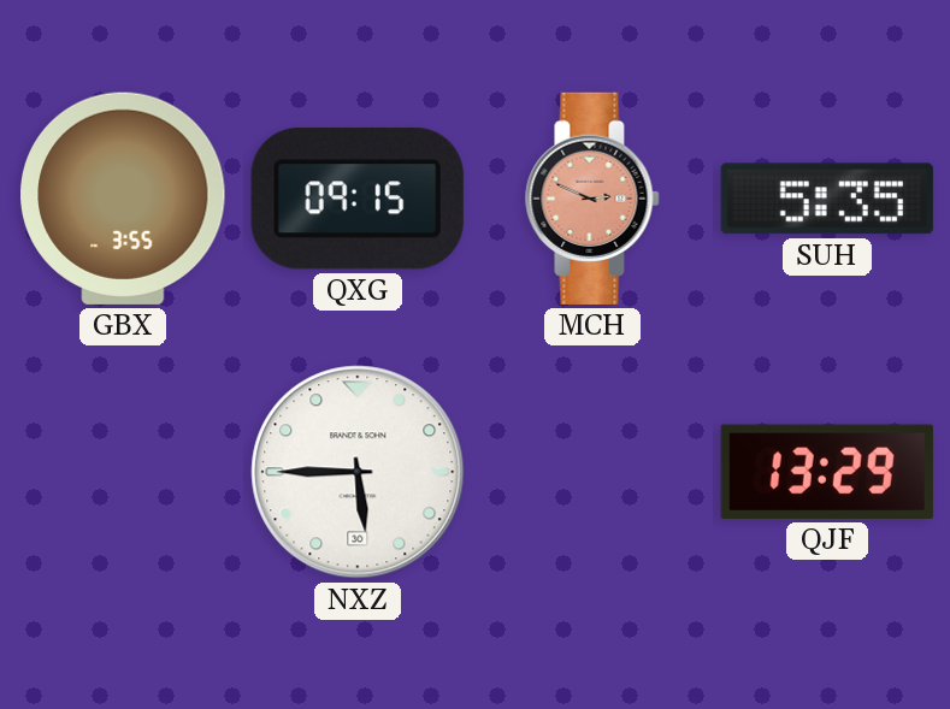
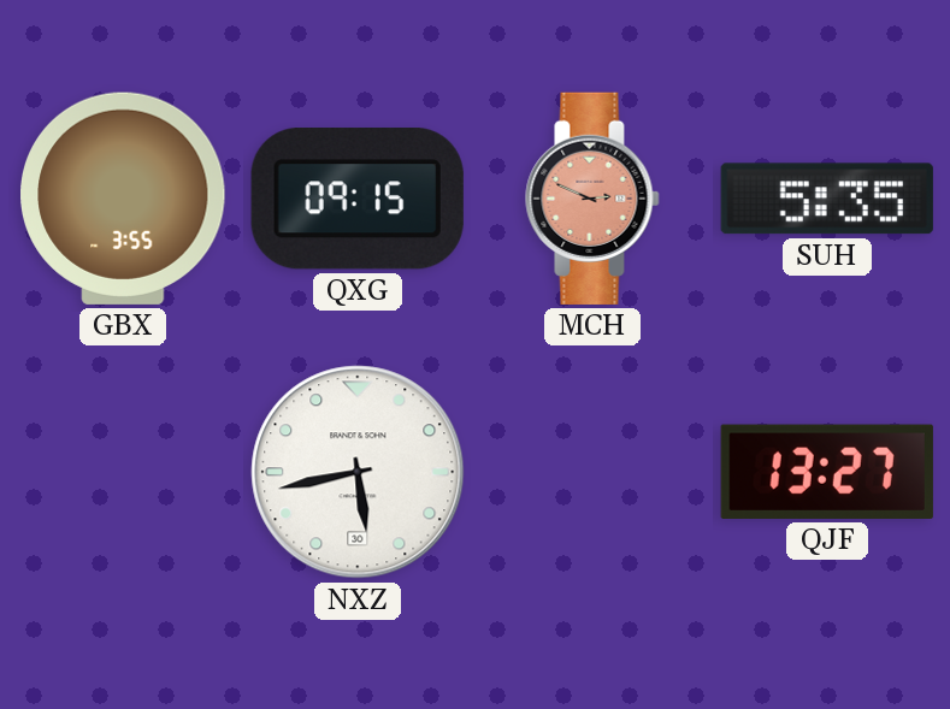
NXZ: 5:45 -> 5:43
QJF: 13:29 -> 13:27
